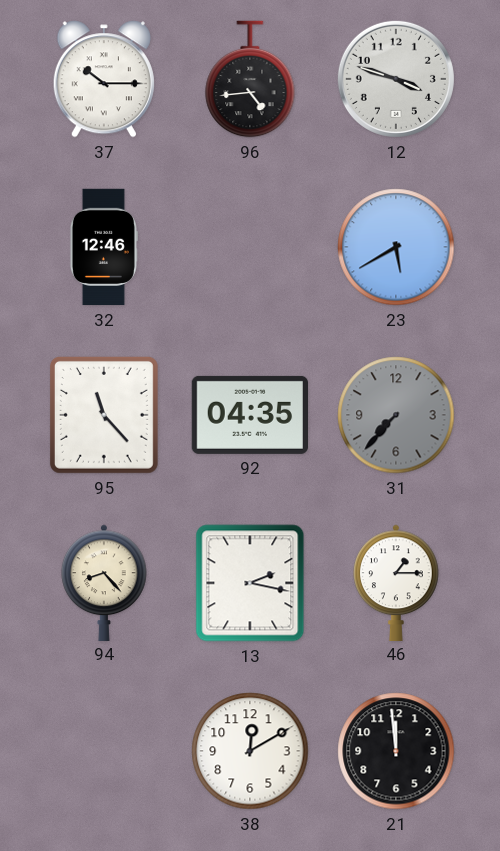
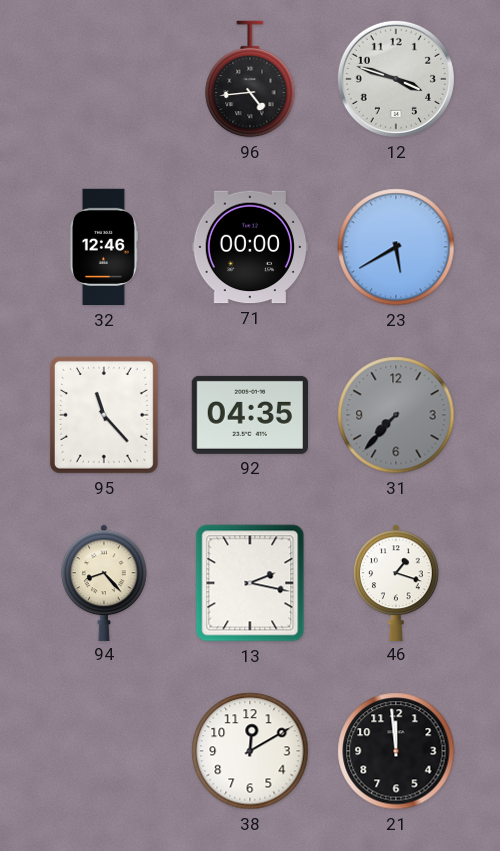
37: 10:15 -> none
71: none -> 00:00
46: 1:15 -> 1:18
